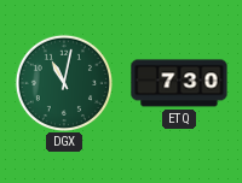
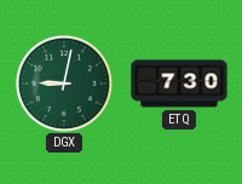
DGX: 11:02 -> 9:02
